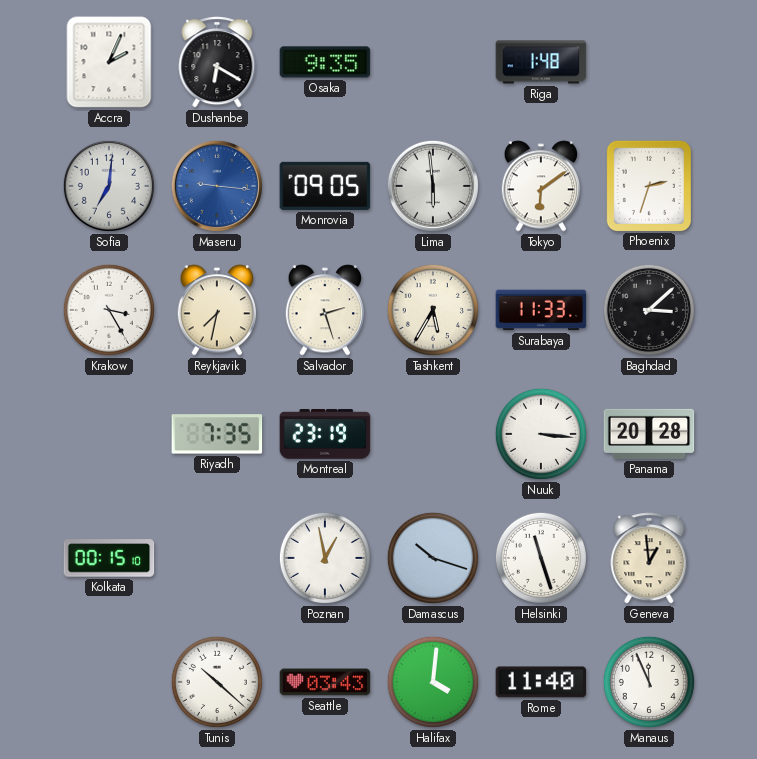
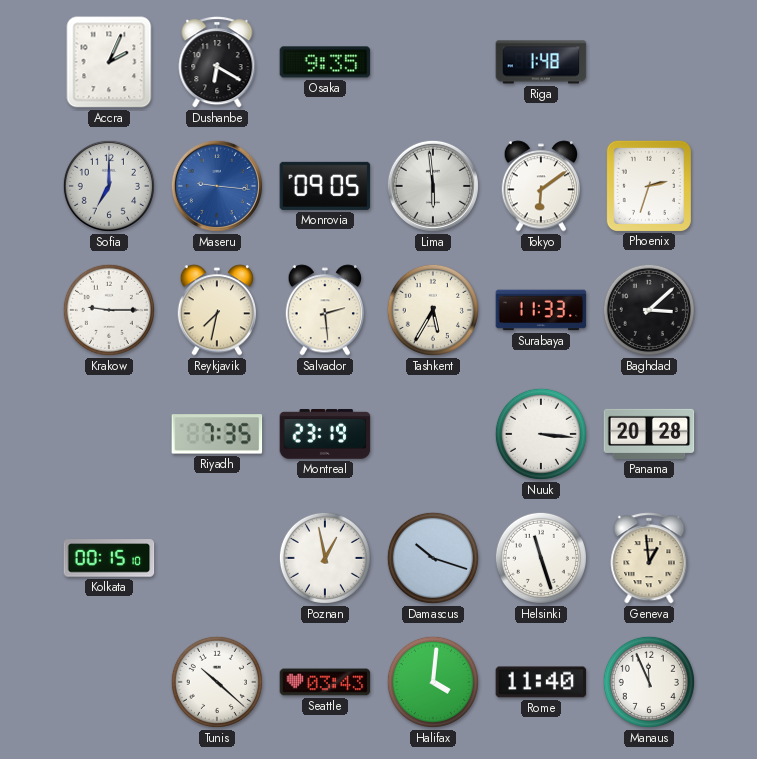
Sofia: 7:01 -> 7:00
Krakow: 3:25 -> 9:15
Salvador: 2:27 -> 2:29
